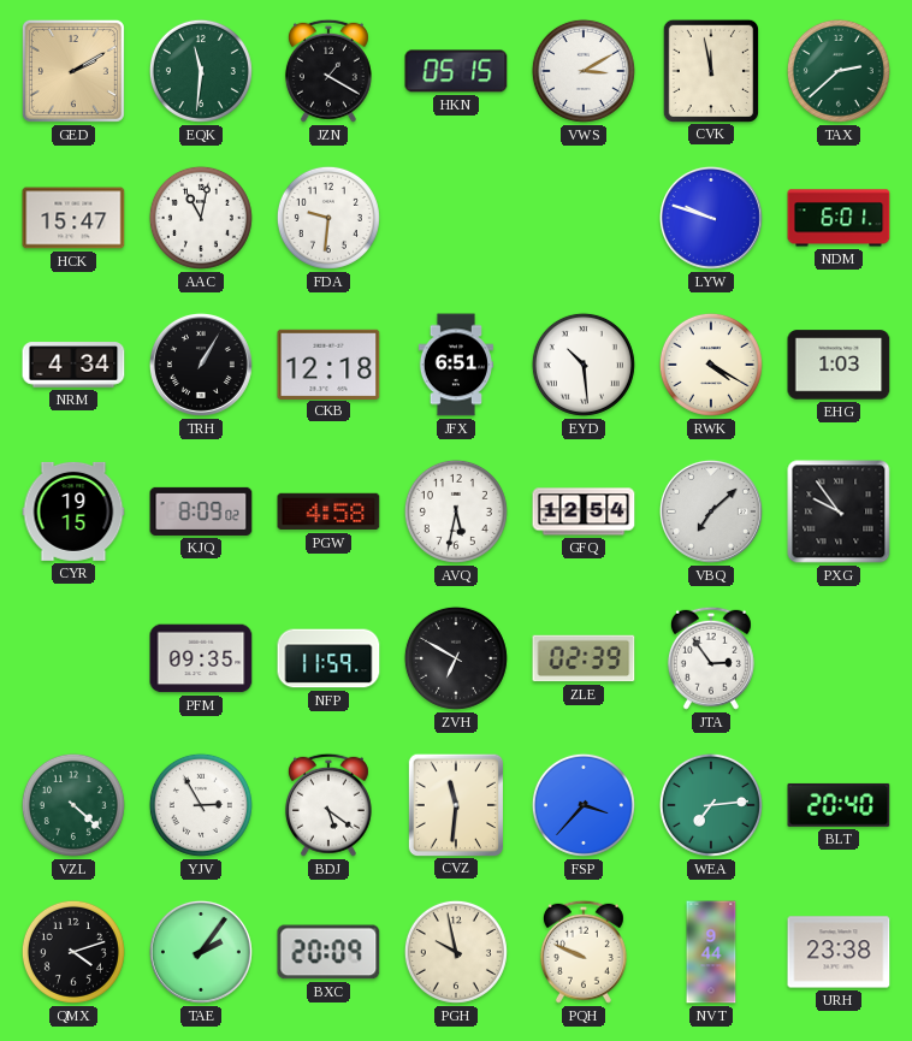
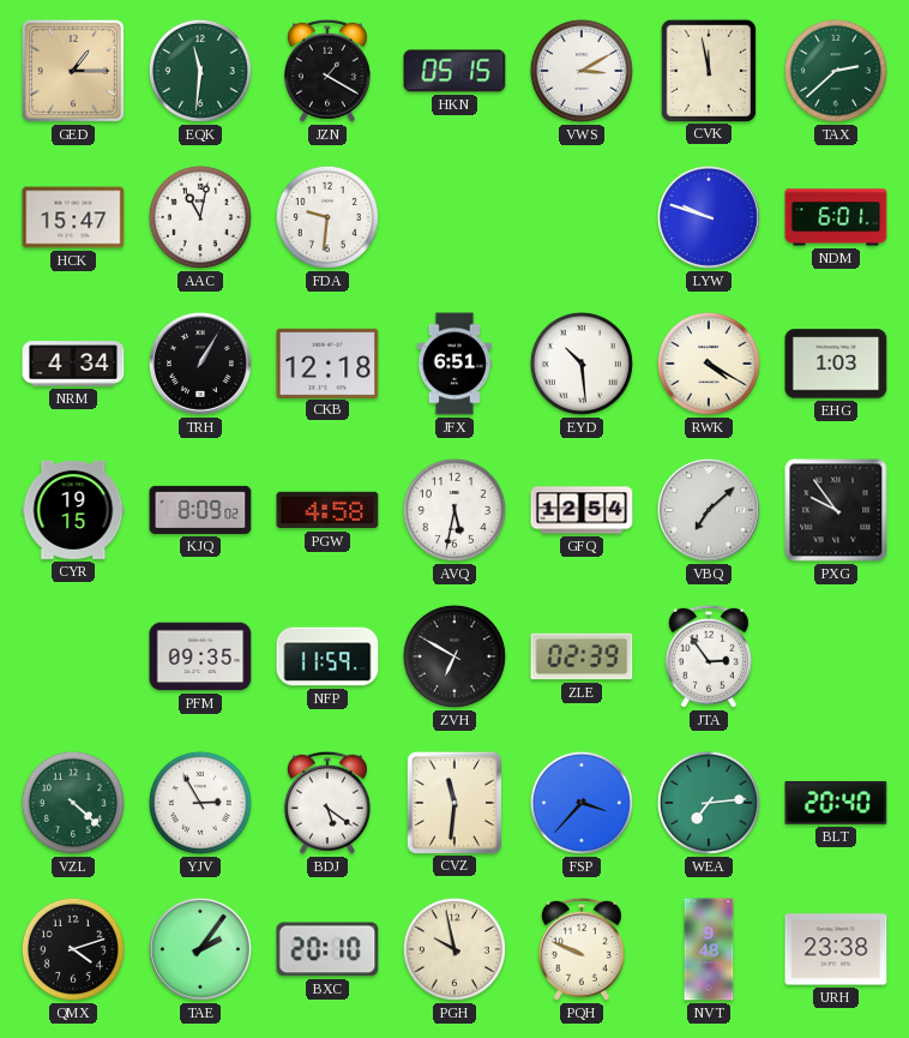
GED: 2:10 -> 1:15
BXC: 20:09 -> 20:10
NVT: 9:44 -> 9:48
